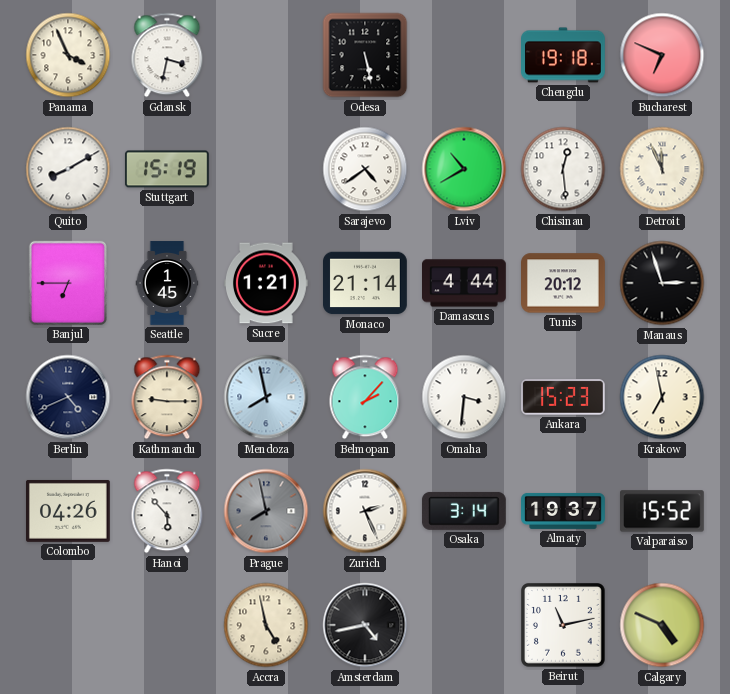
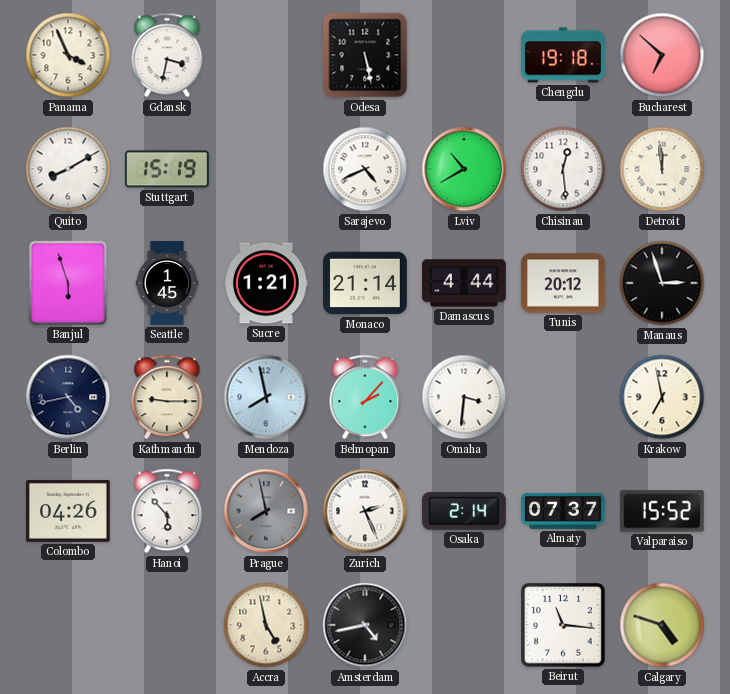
Bucharest: 6:49 -> 6:52
Sarajevo: 4:39 -> 4:41
Detroit: 11:56 -> 11:59
Banjul: 6:45 -> 5:57
Berlin: 4:41 -> 4:43
Ankara: 15:23 -> none
Osaka: 3:14 -> 2:14
Almaty: 19:37 -> 07:37
Beirut: 11:13 -> 11:16
Calgary: 4:49 -> 4:48
